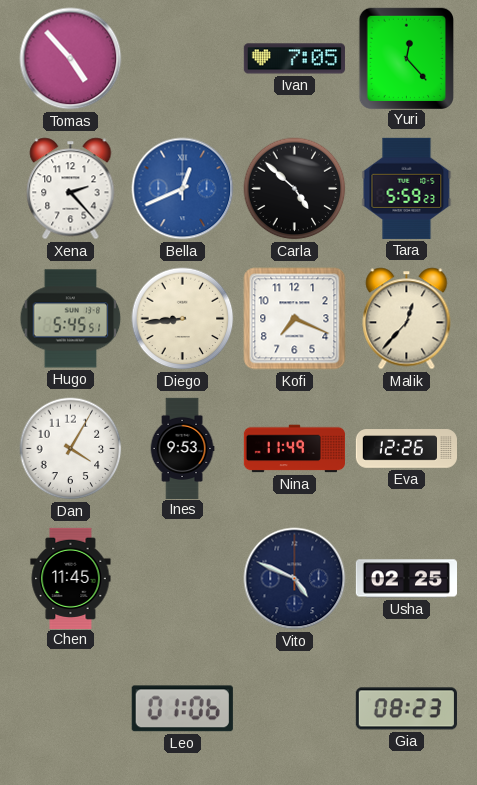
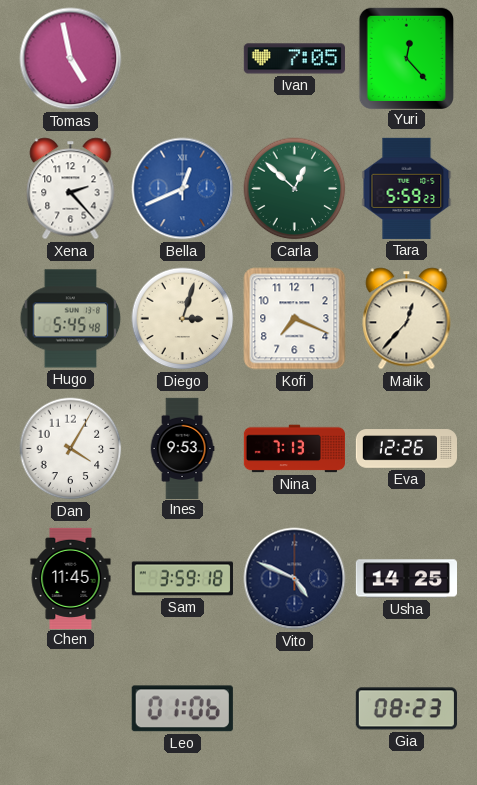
Tomas: 4:53 -> 4:58
Carla: 4:52 -> 12:52
Carla dial: black -> green
Hugo: 5:45:51 -> 5:45:48
Diego: 8:44 -> 3:03
Nina: 11:49 -> 7:13
Sam: none -> 3:59
Usha: 02:25 -> 14:25
